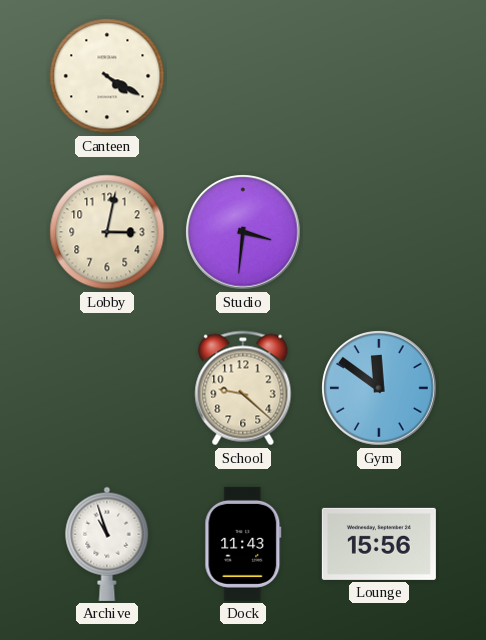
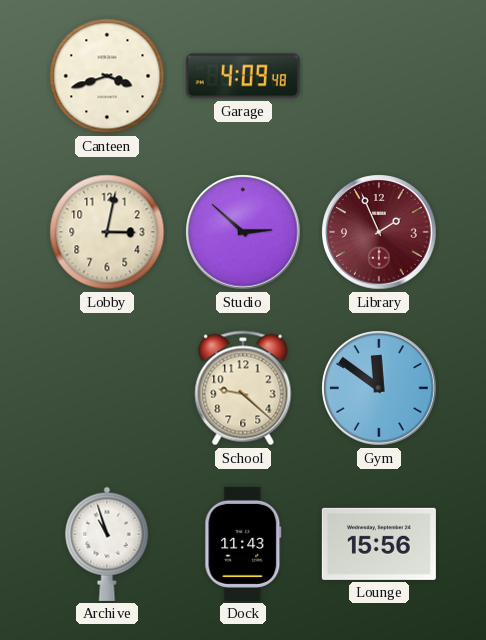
Canteen: 4:20 -> 3:42
Garage: none -> 4:09
Studio: 3:31 -> 2:52
Library: none -> 1:56
